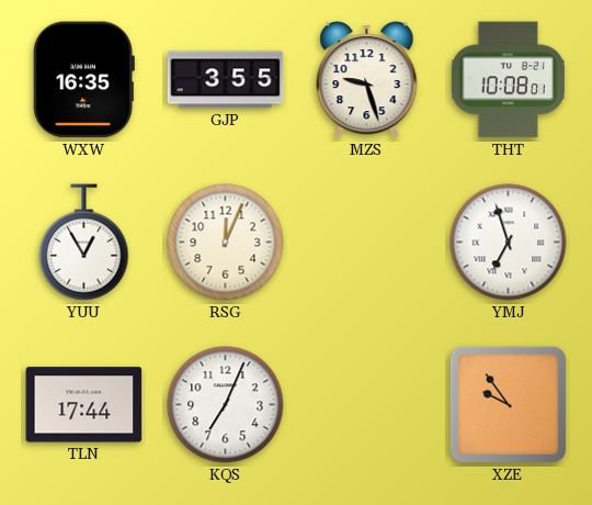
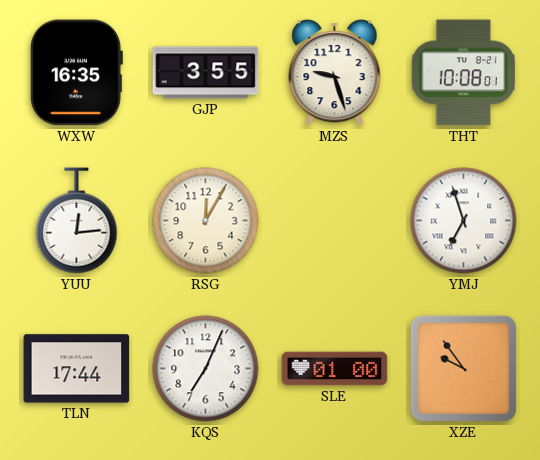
YUU: 12:55 -> 12:14
RSG: 12:04 -> 12:05
SLE: none -> 01:00
